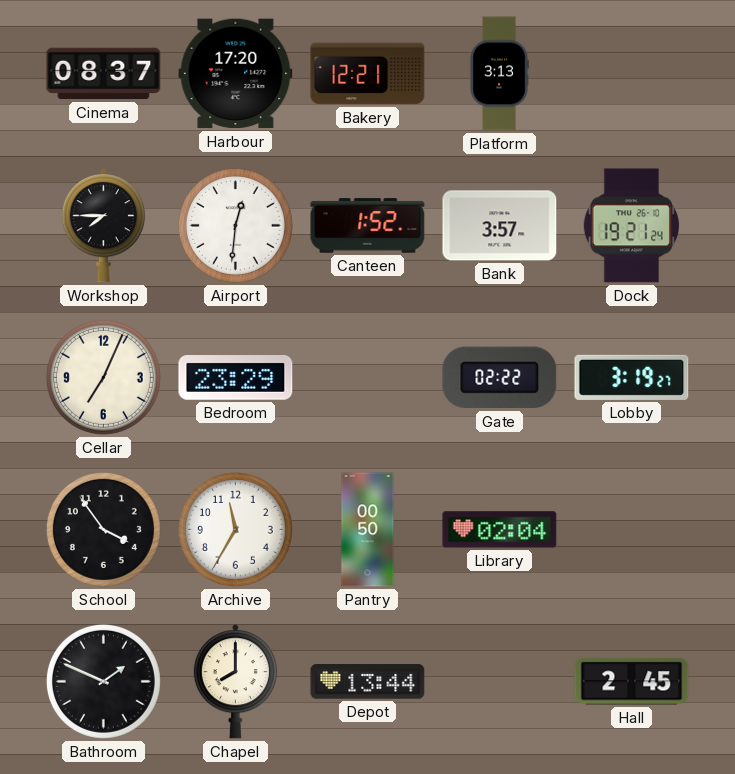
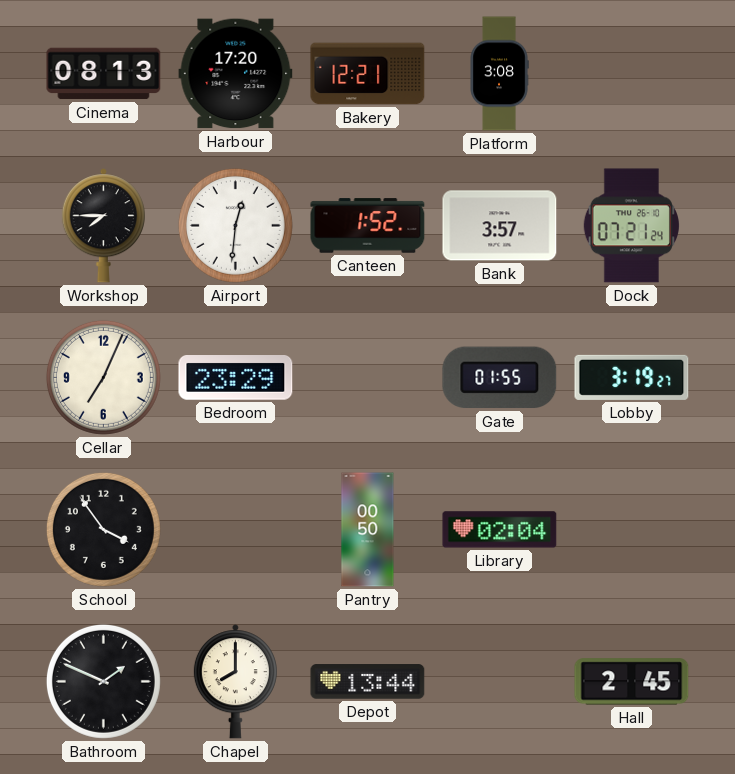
Cinema: 08:37 -> 08:13
Platform: 3:13 -> 3:08
Dock: 19:21 -> 07:21
Gate: 02:22 -> 01:55
Archive: 11:35 -> none
